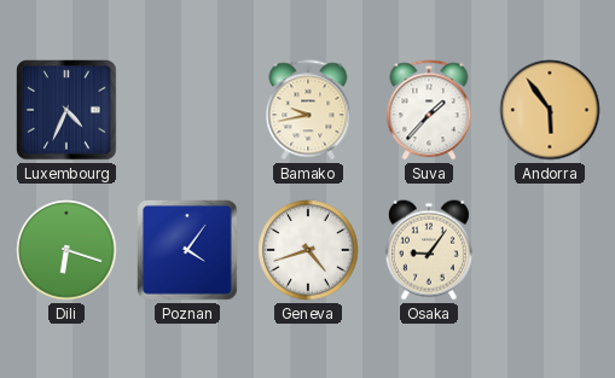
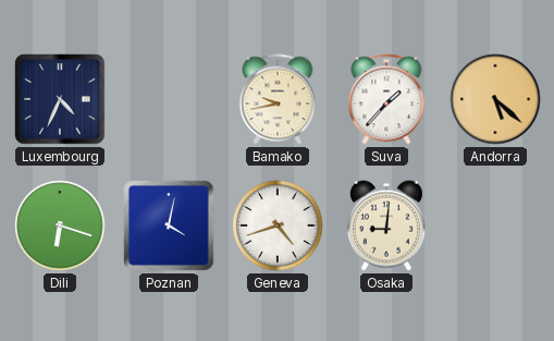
Andorra: 5:54 -> 5:22
Poznan: 4:06 -> 4:02
Osaka: 9:06 -> 9:01
